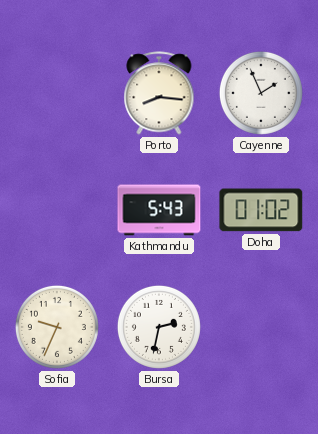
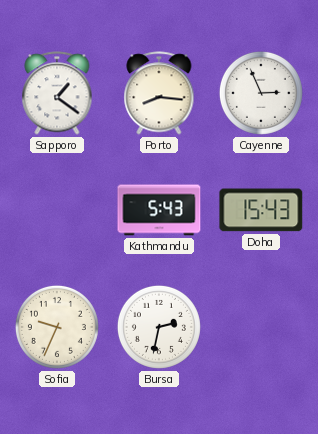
Sapporo: none -> 1:21
Cayenne: 1:56 -> 2:56
Doha: 01:02 -> 15:43
